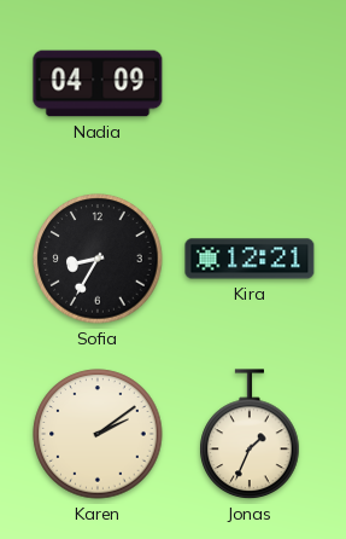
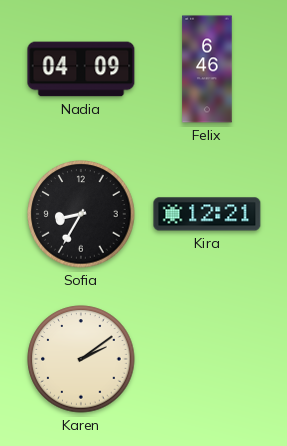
Felix: none -> 6:46
Jonas: 1:34 -> none
